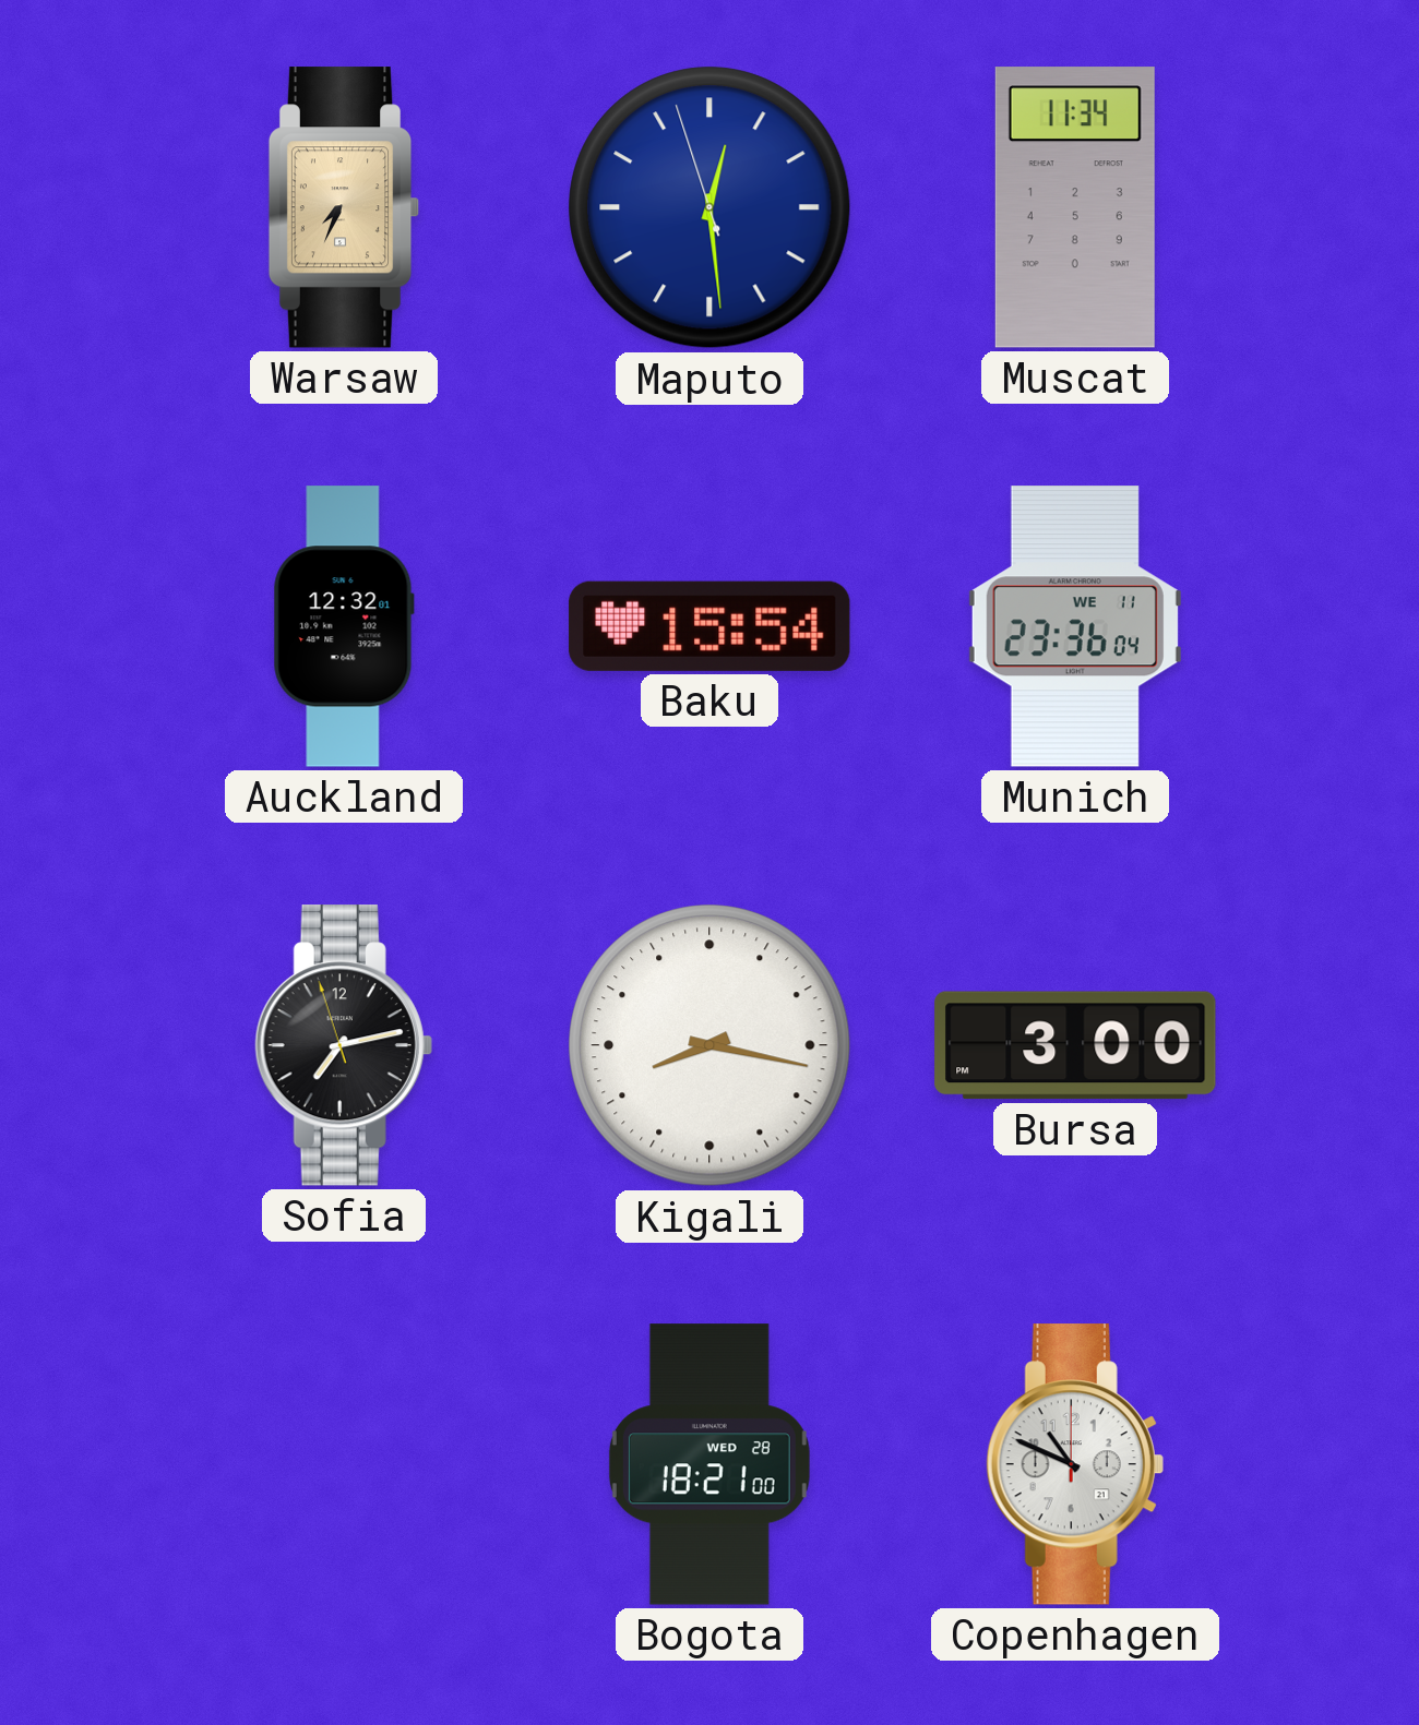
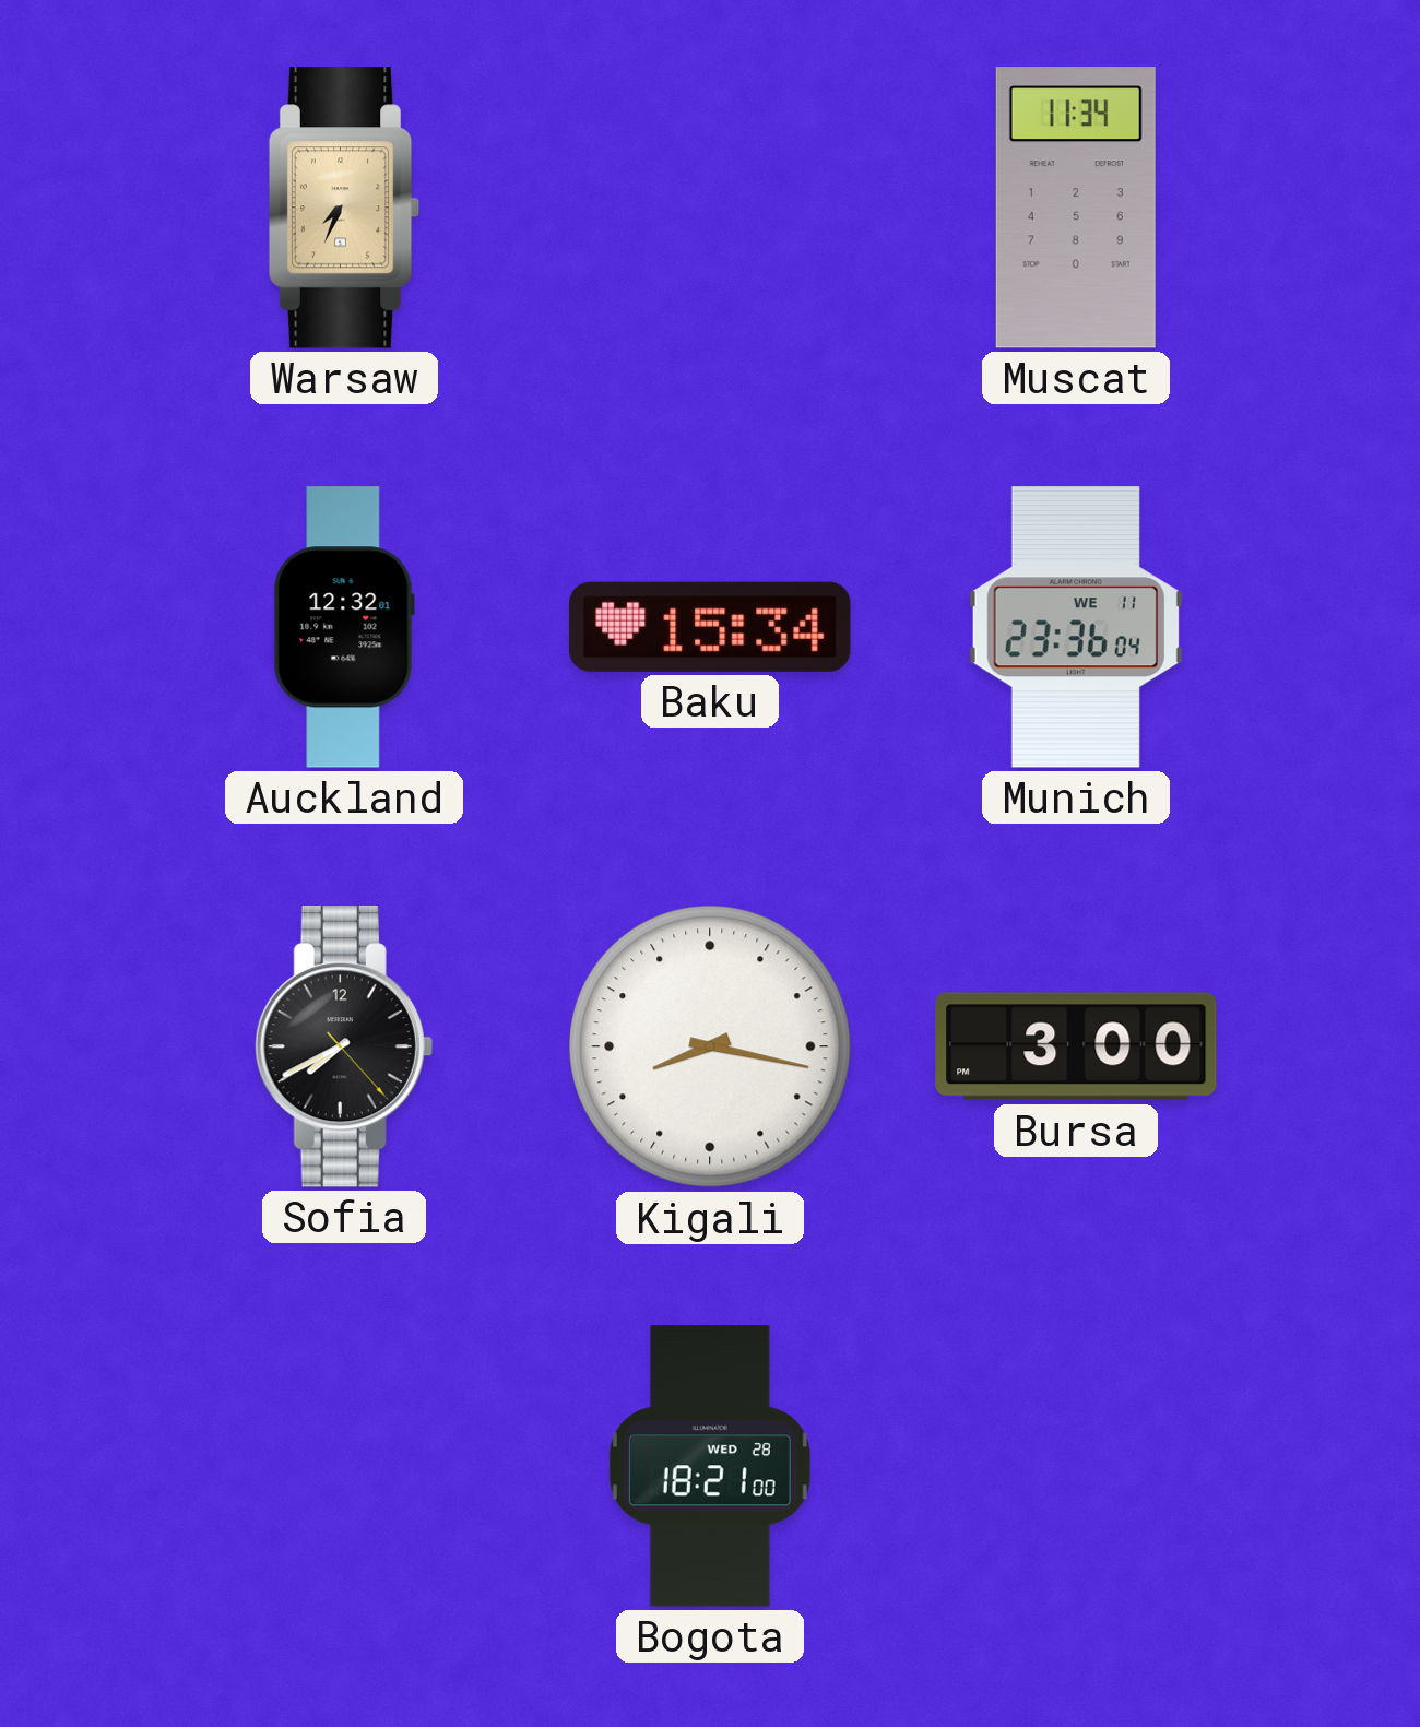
Maputo: 12:28 -> none
Baku: 15:54 -> 15:34
Sofia: 7:12 -> 7:40
Copenhagen: 10:49 -> none
